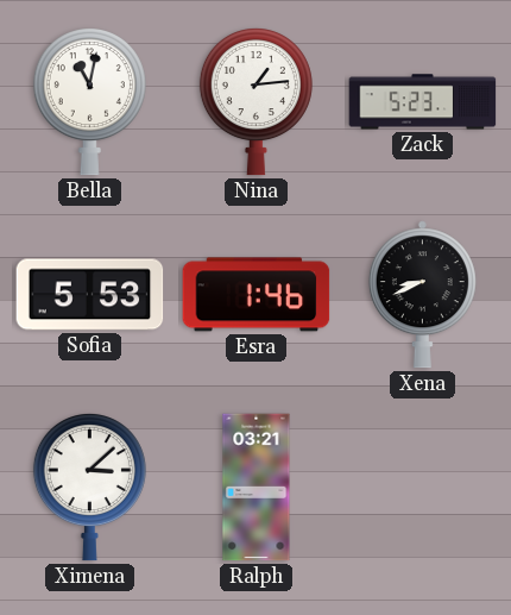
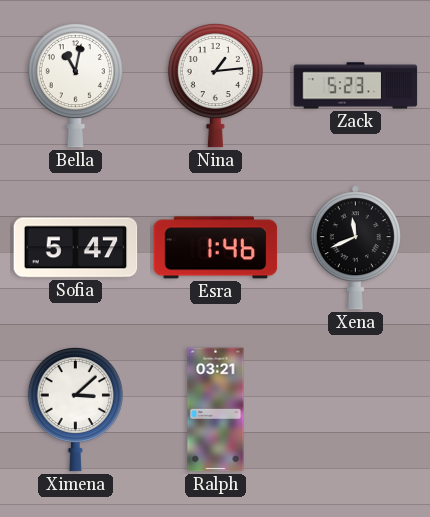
Sofia: 5:53 -> 5:47
Xena: 8:41 -> 11:41
